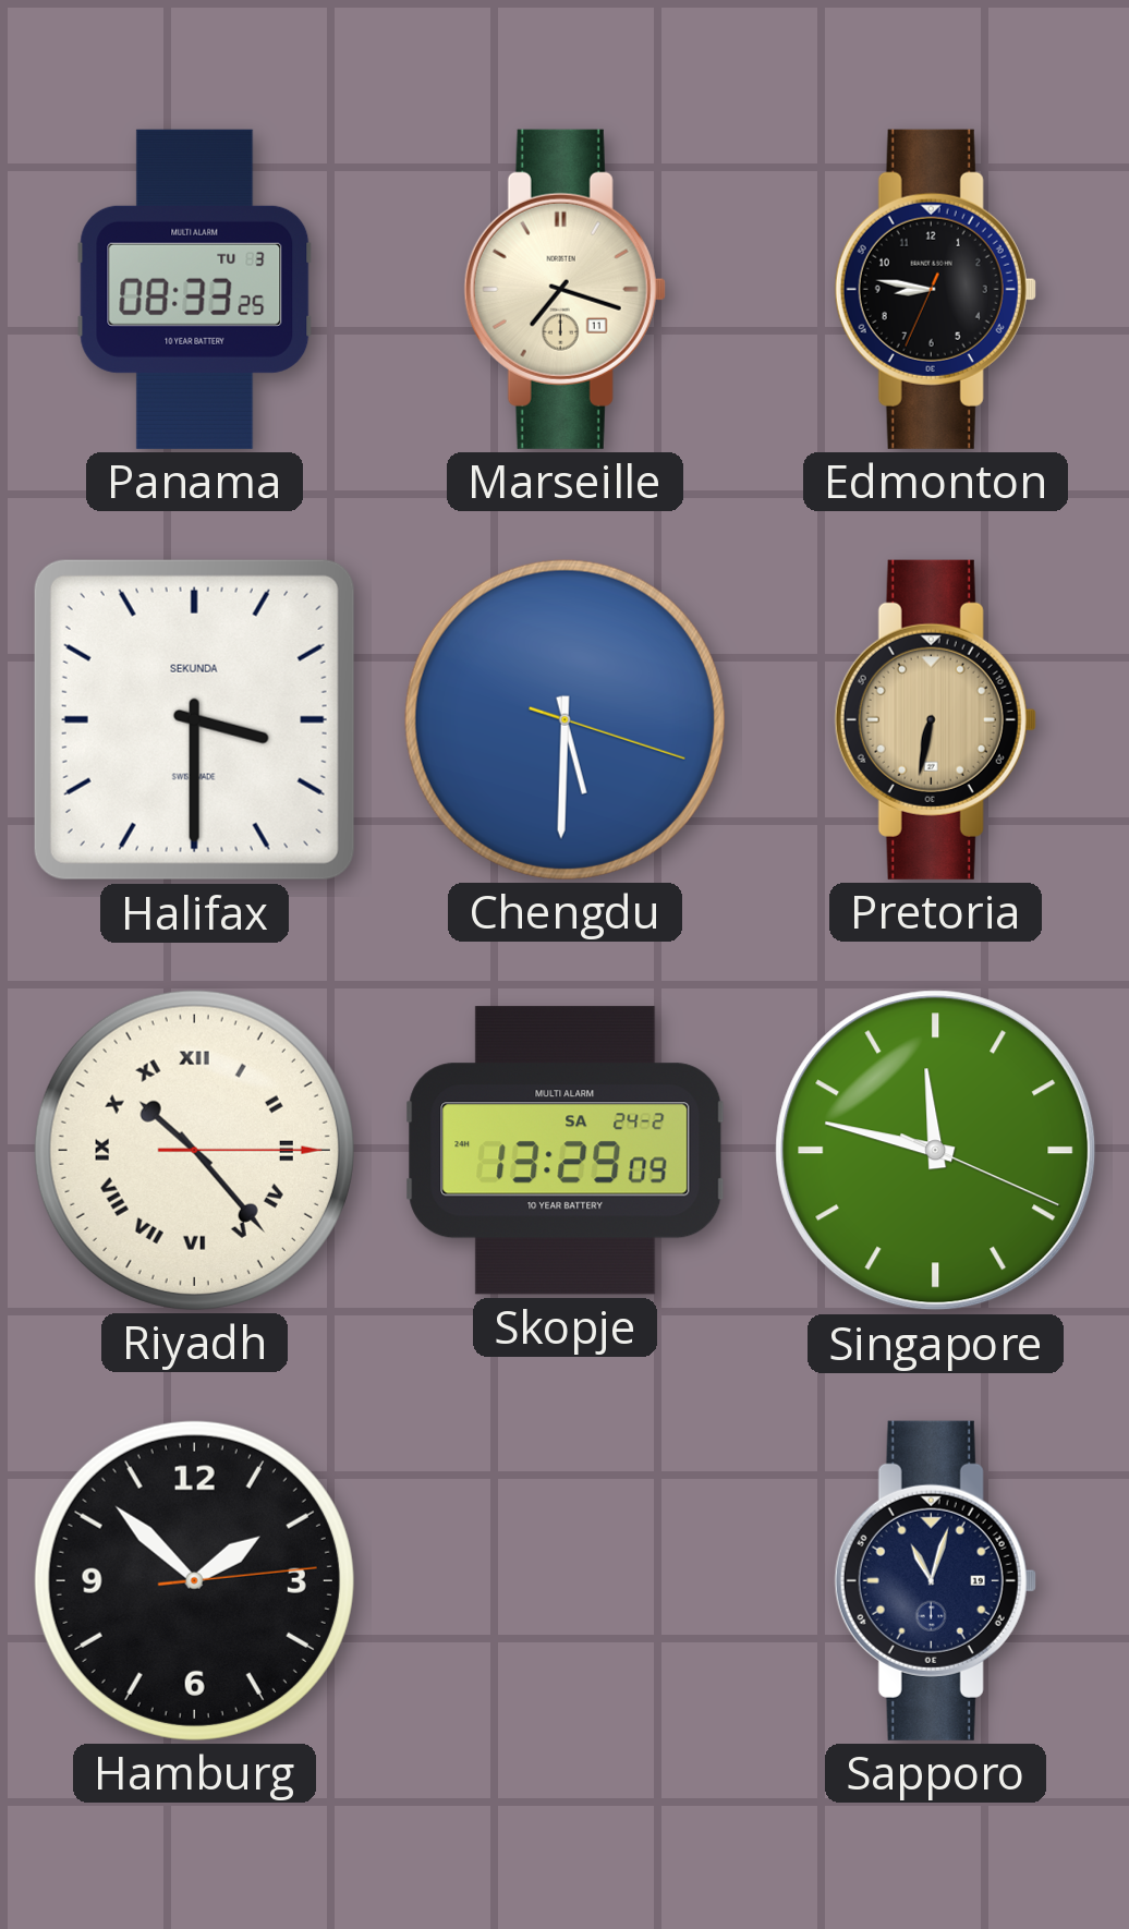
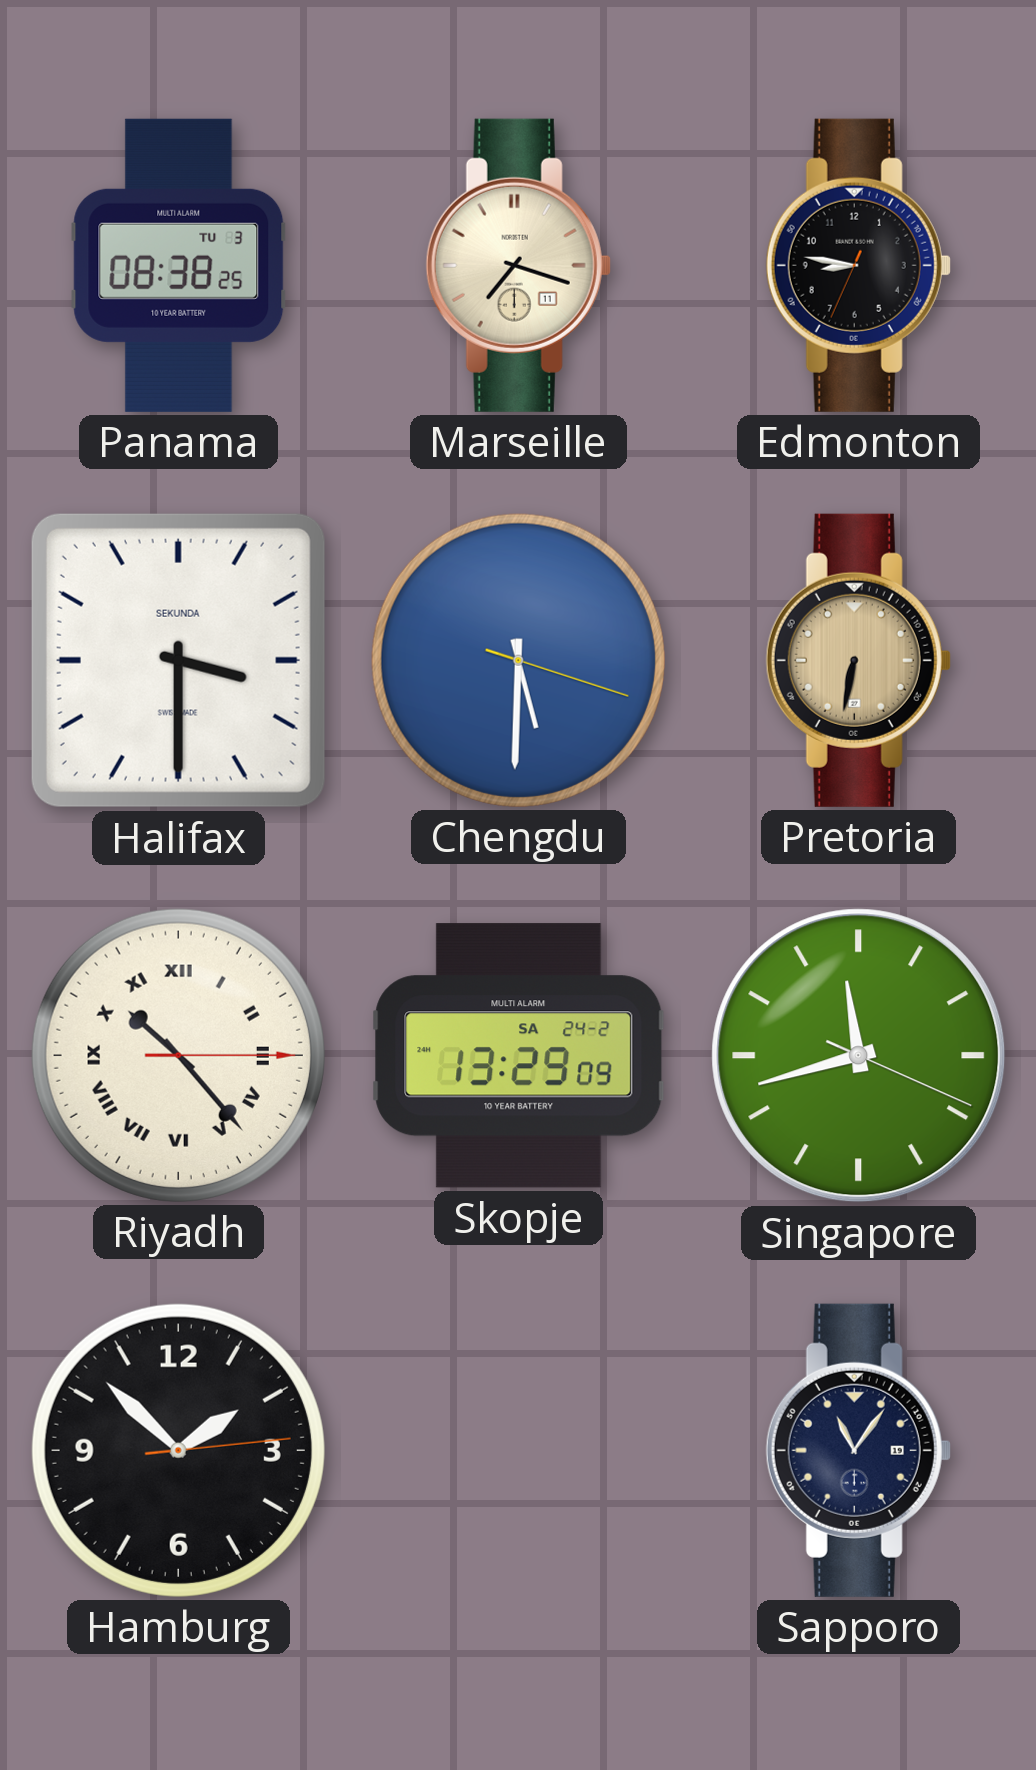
Panama: 08:33 -> 08:38
Singapore: 11:47 -> 11:42
Sapporo: 11:03 -> 11:06
